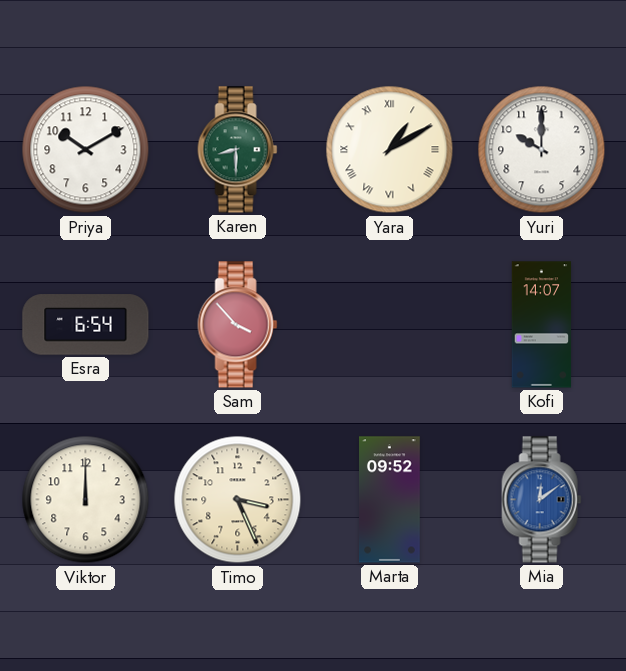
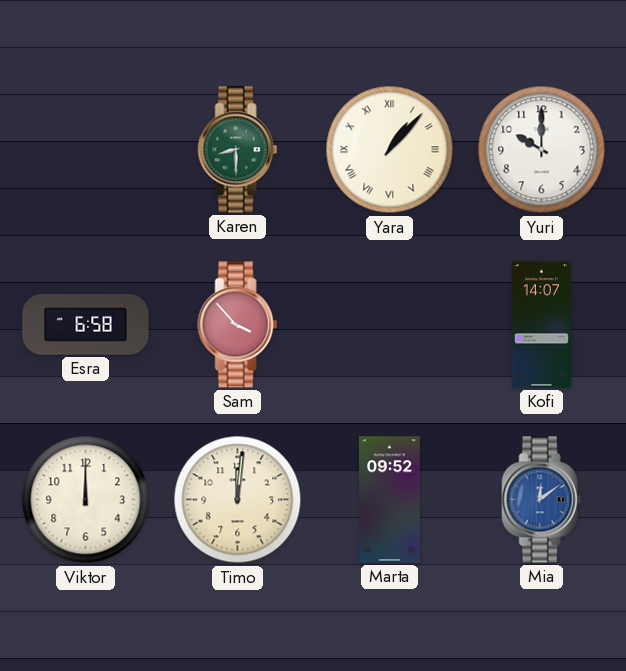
Priya: 10:10 -> none
Yara: 1:10 -> 1:07
Esra: 6:54 -> 6:58
Timo: 3:26 -> 12:01
